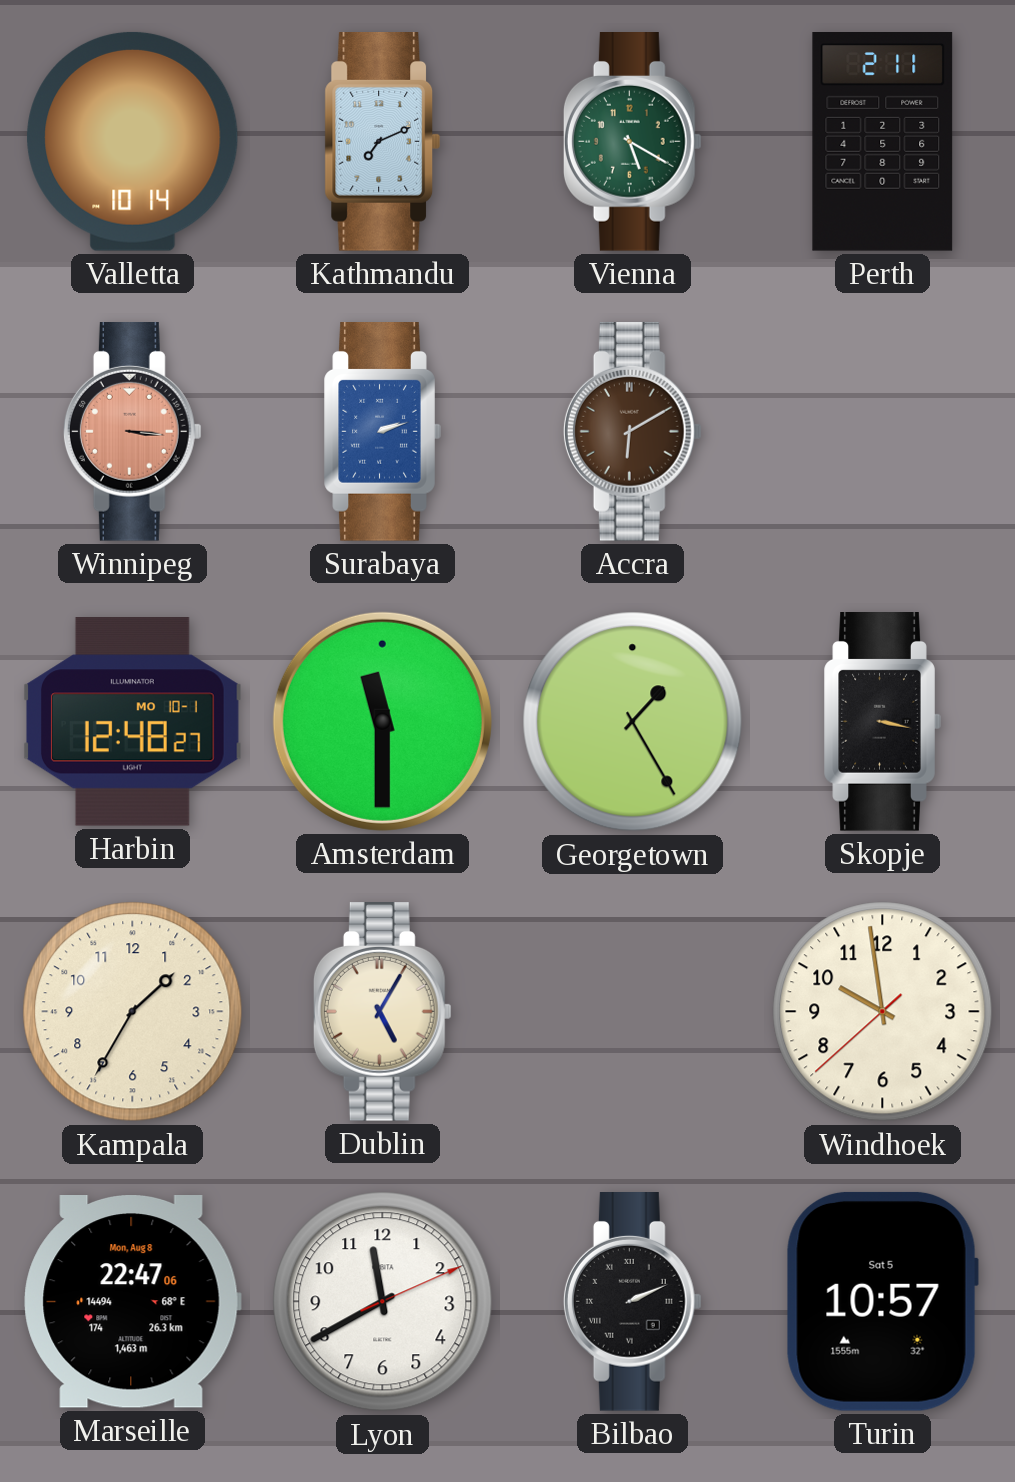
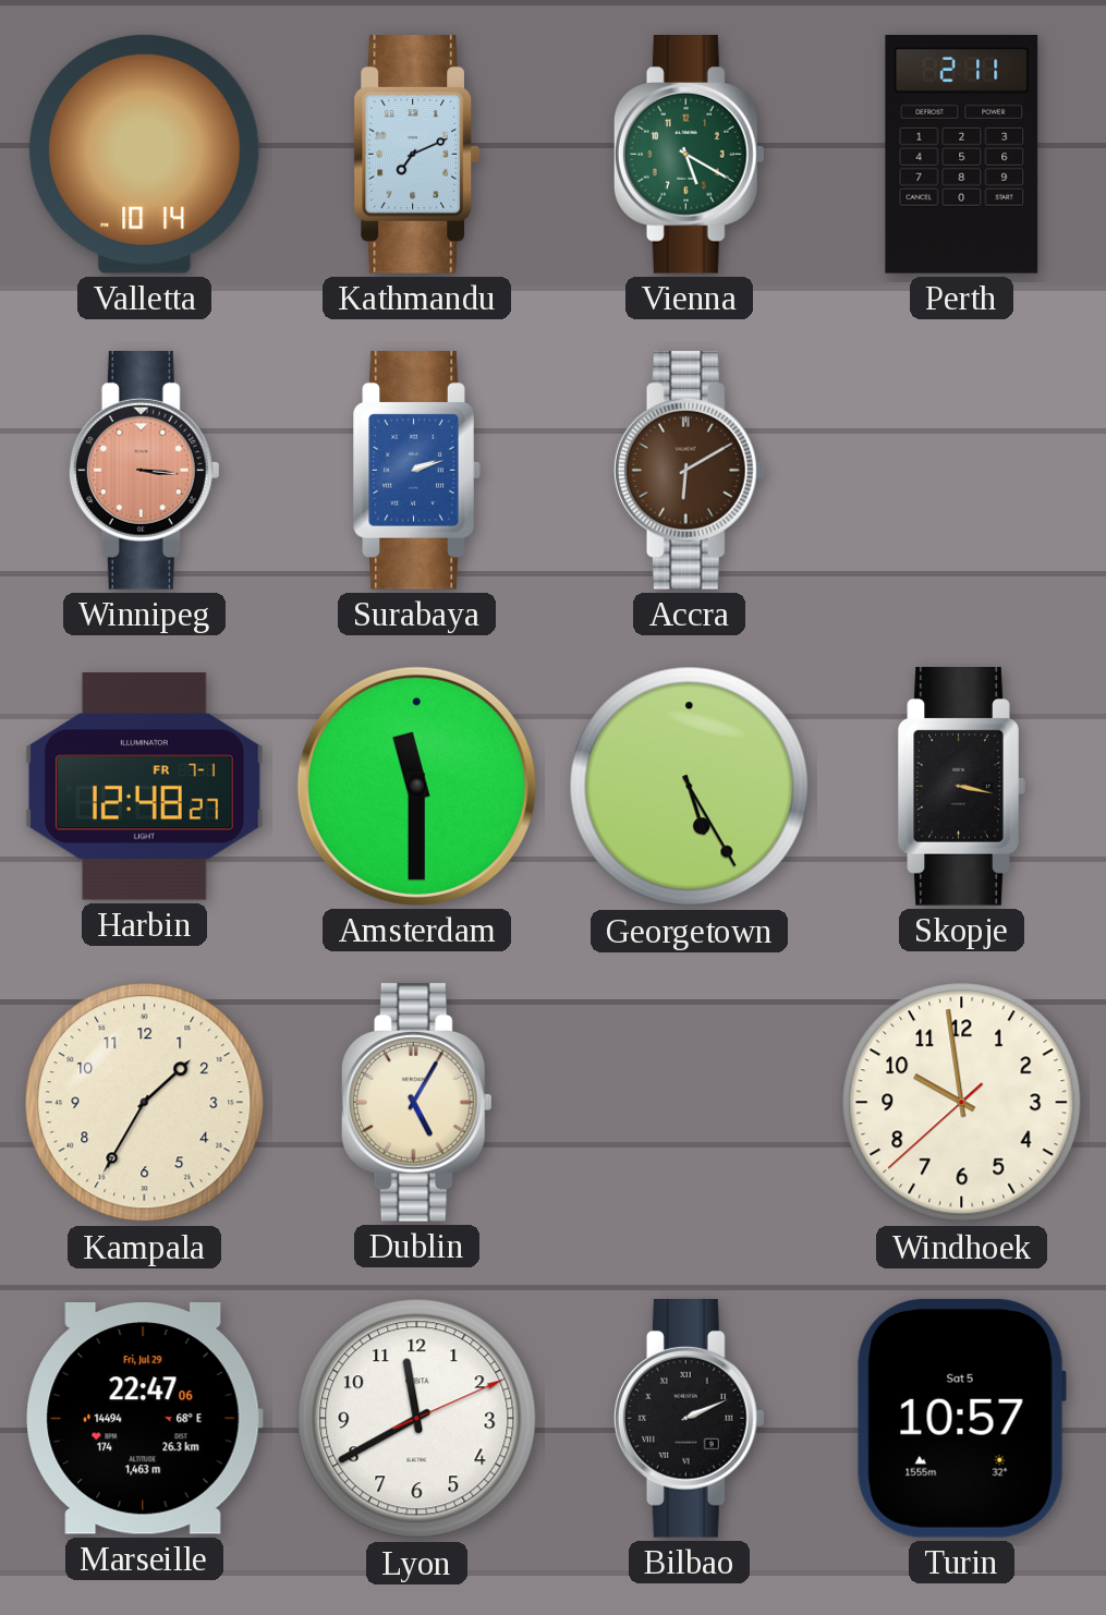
Harbin date: MO 10-1 -> FR 7-1
Georgetown: 1:25 -> 5:25
Marseille date: Mon, Aug 8 -> Fri, Jul 29
